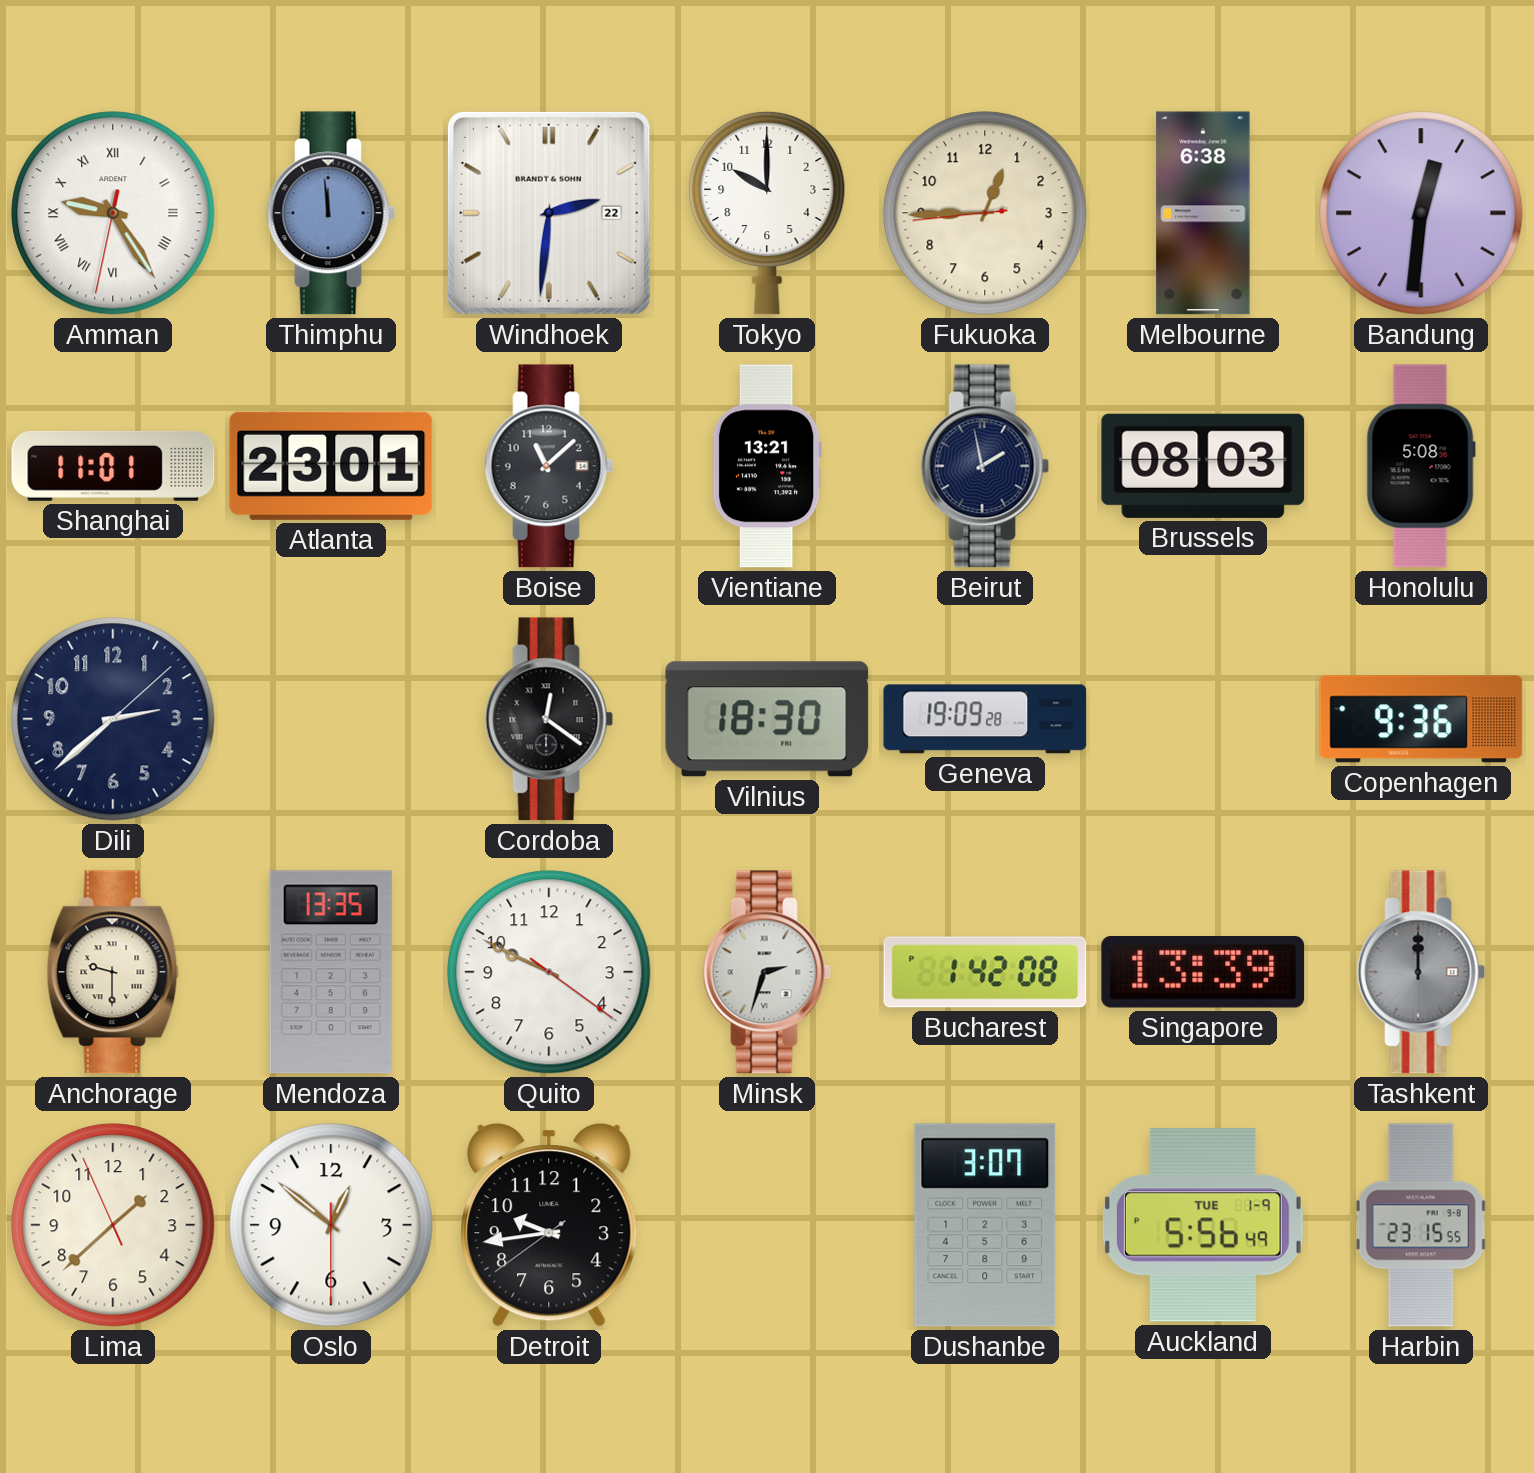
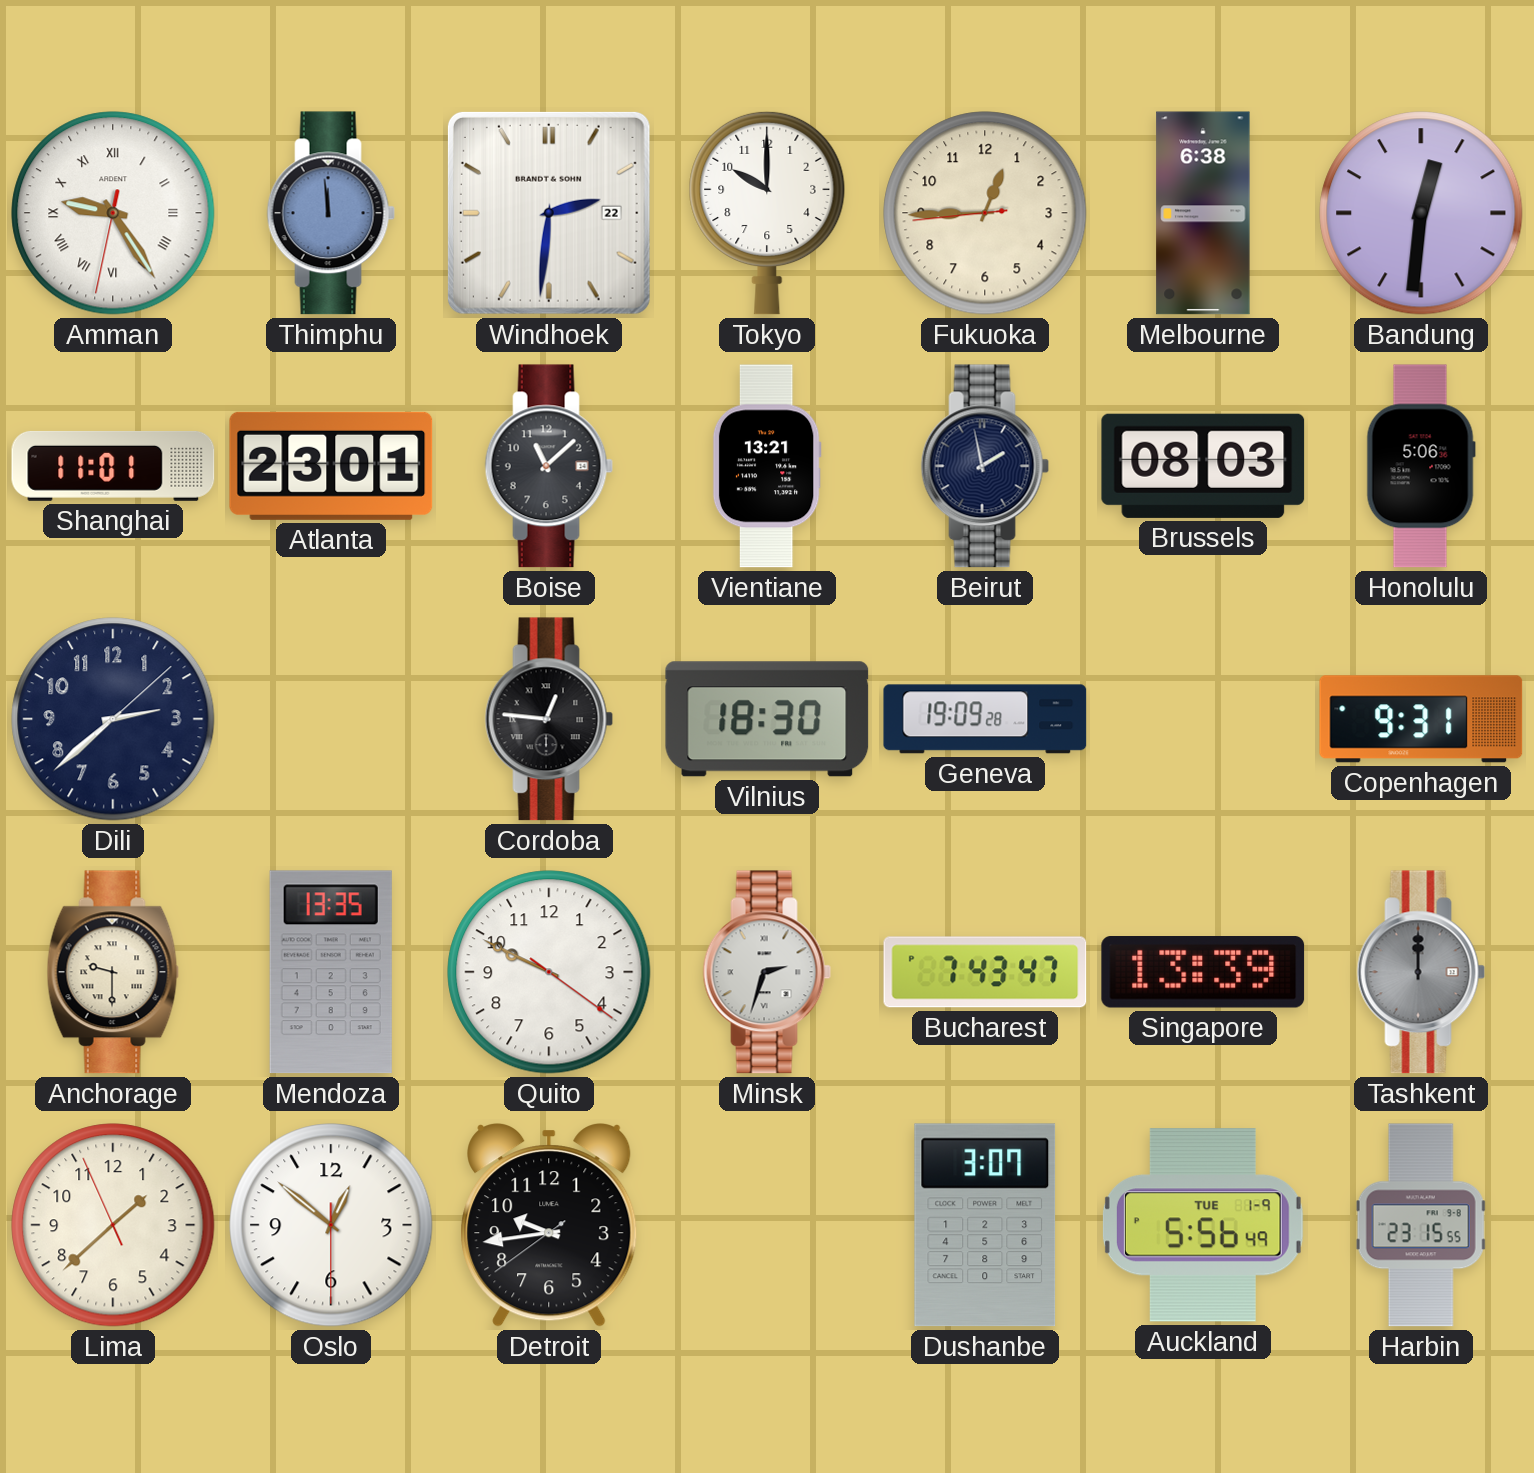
Honolulu: 5:08 -> 5:06
Cordoba: 12:21 -> 12:46
Copenhagen: 9:36 -> 9:31
Bucharest: 1:42 -> 7:43
